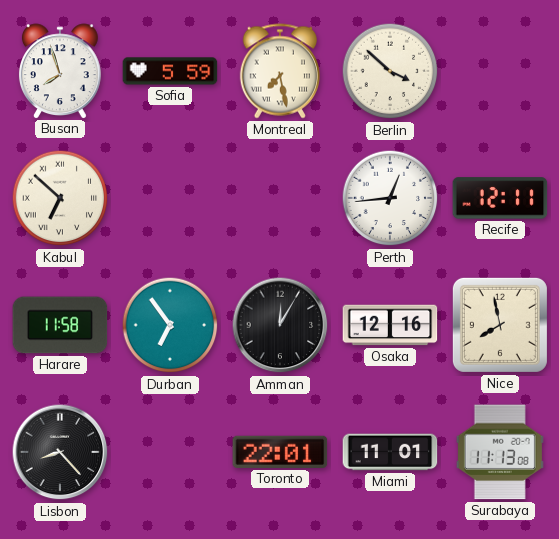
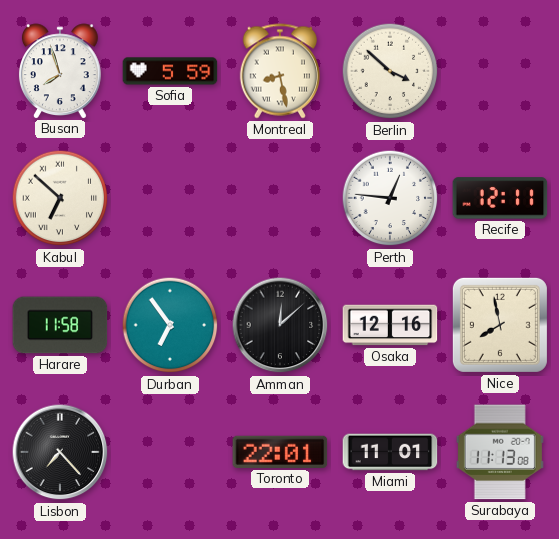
Montreal: 7:28 -> 8:28
Perth: 12:44 -> 12:46
Amman: 12:05 -> 12:08
Lisbon: 8:23 -> 7:23
